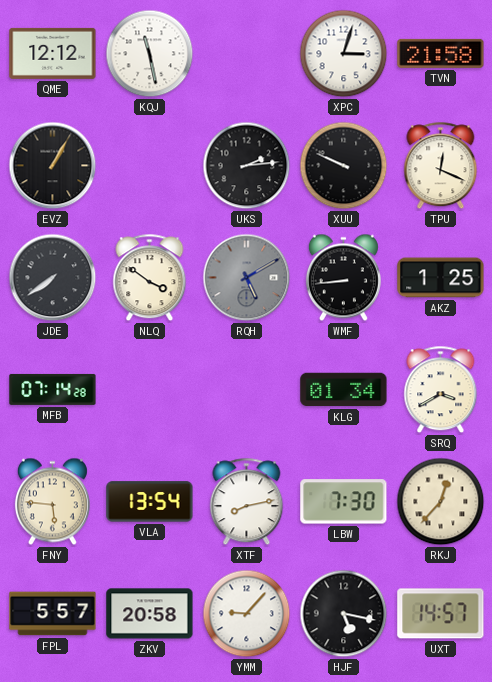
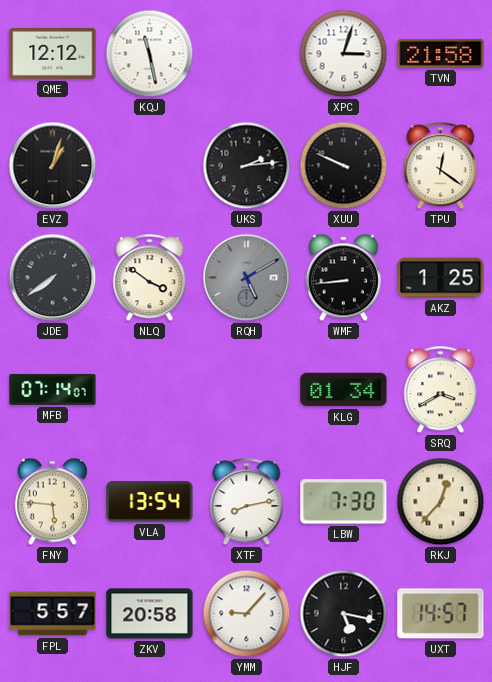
EVZ: 1:05 -> 1:03
TPU: 12:19 -> 12:21
MFB: 07:14:28 -> 07:14:07
